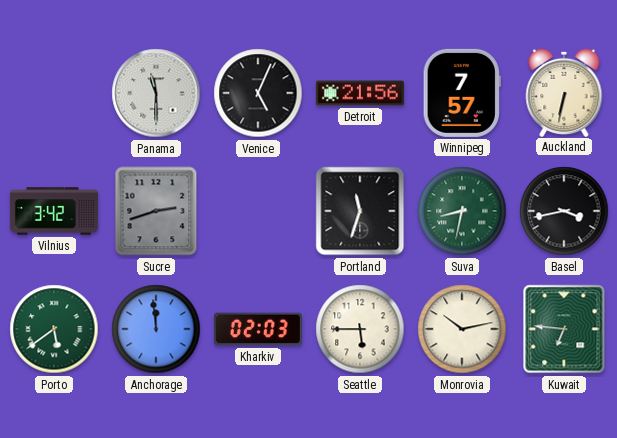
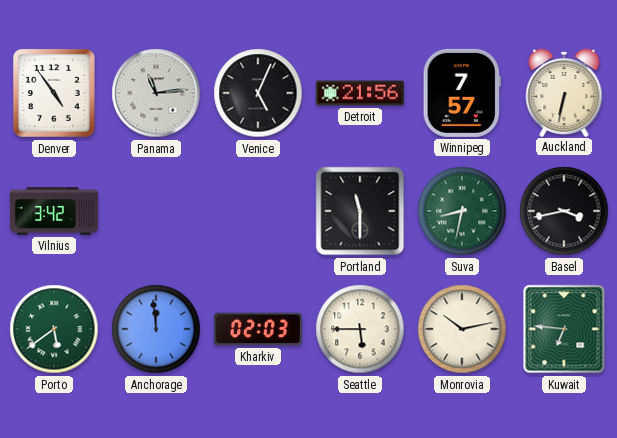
Denver: none -> 4:54
Panama: 11:30 -> 11:14
Sucre: 2:42 -> none
Portland: 11:33 -> 11:30
